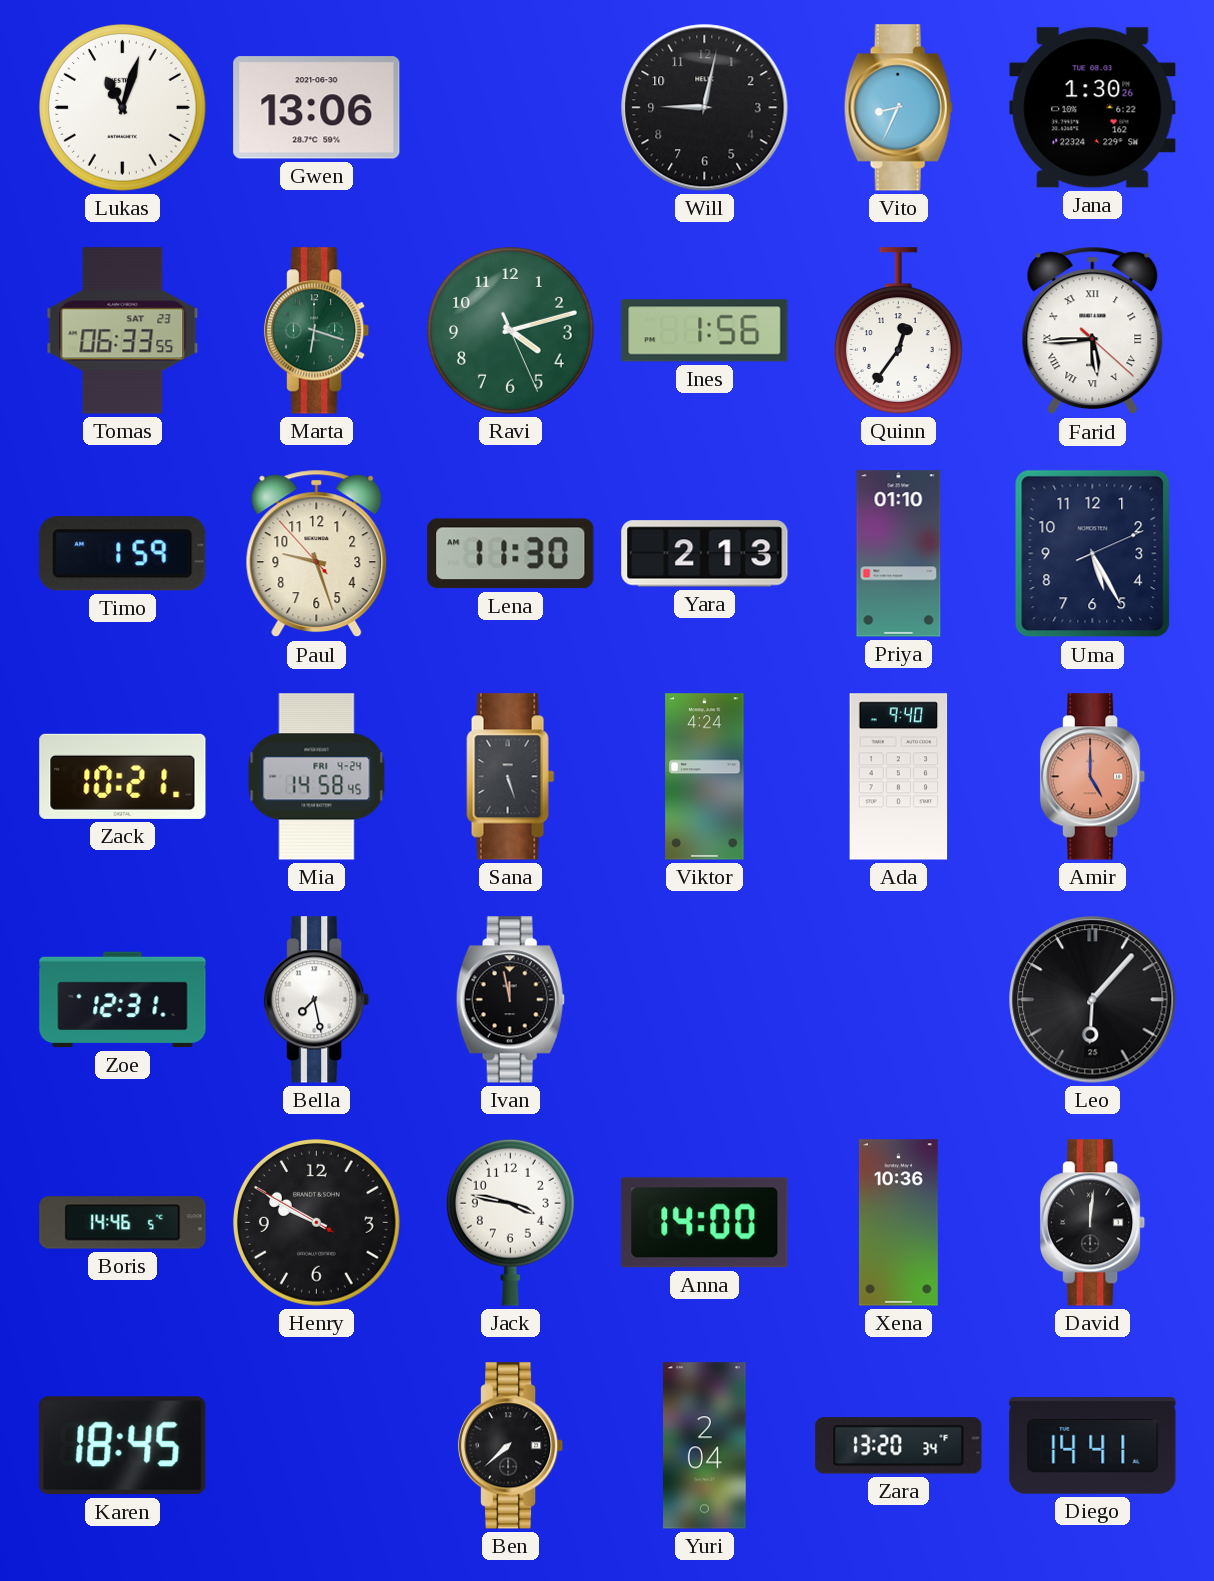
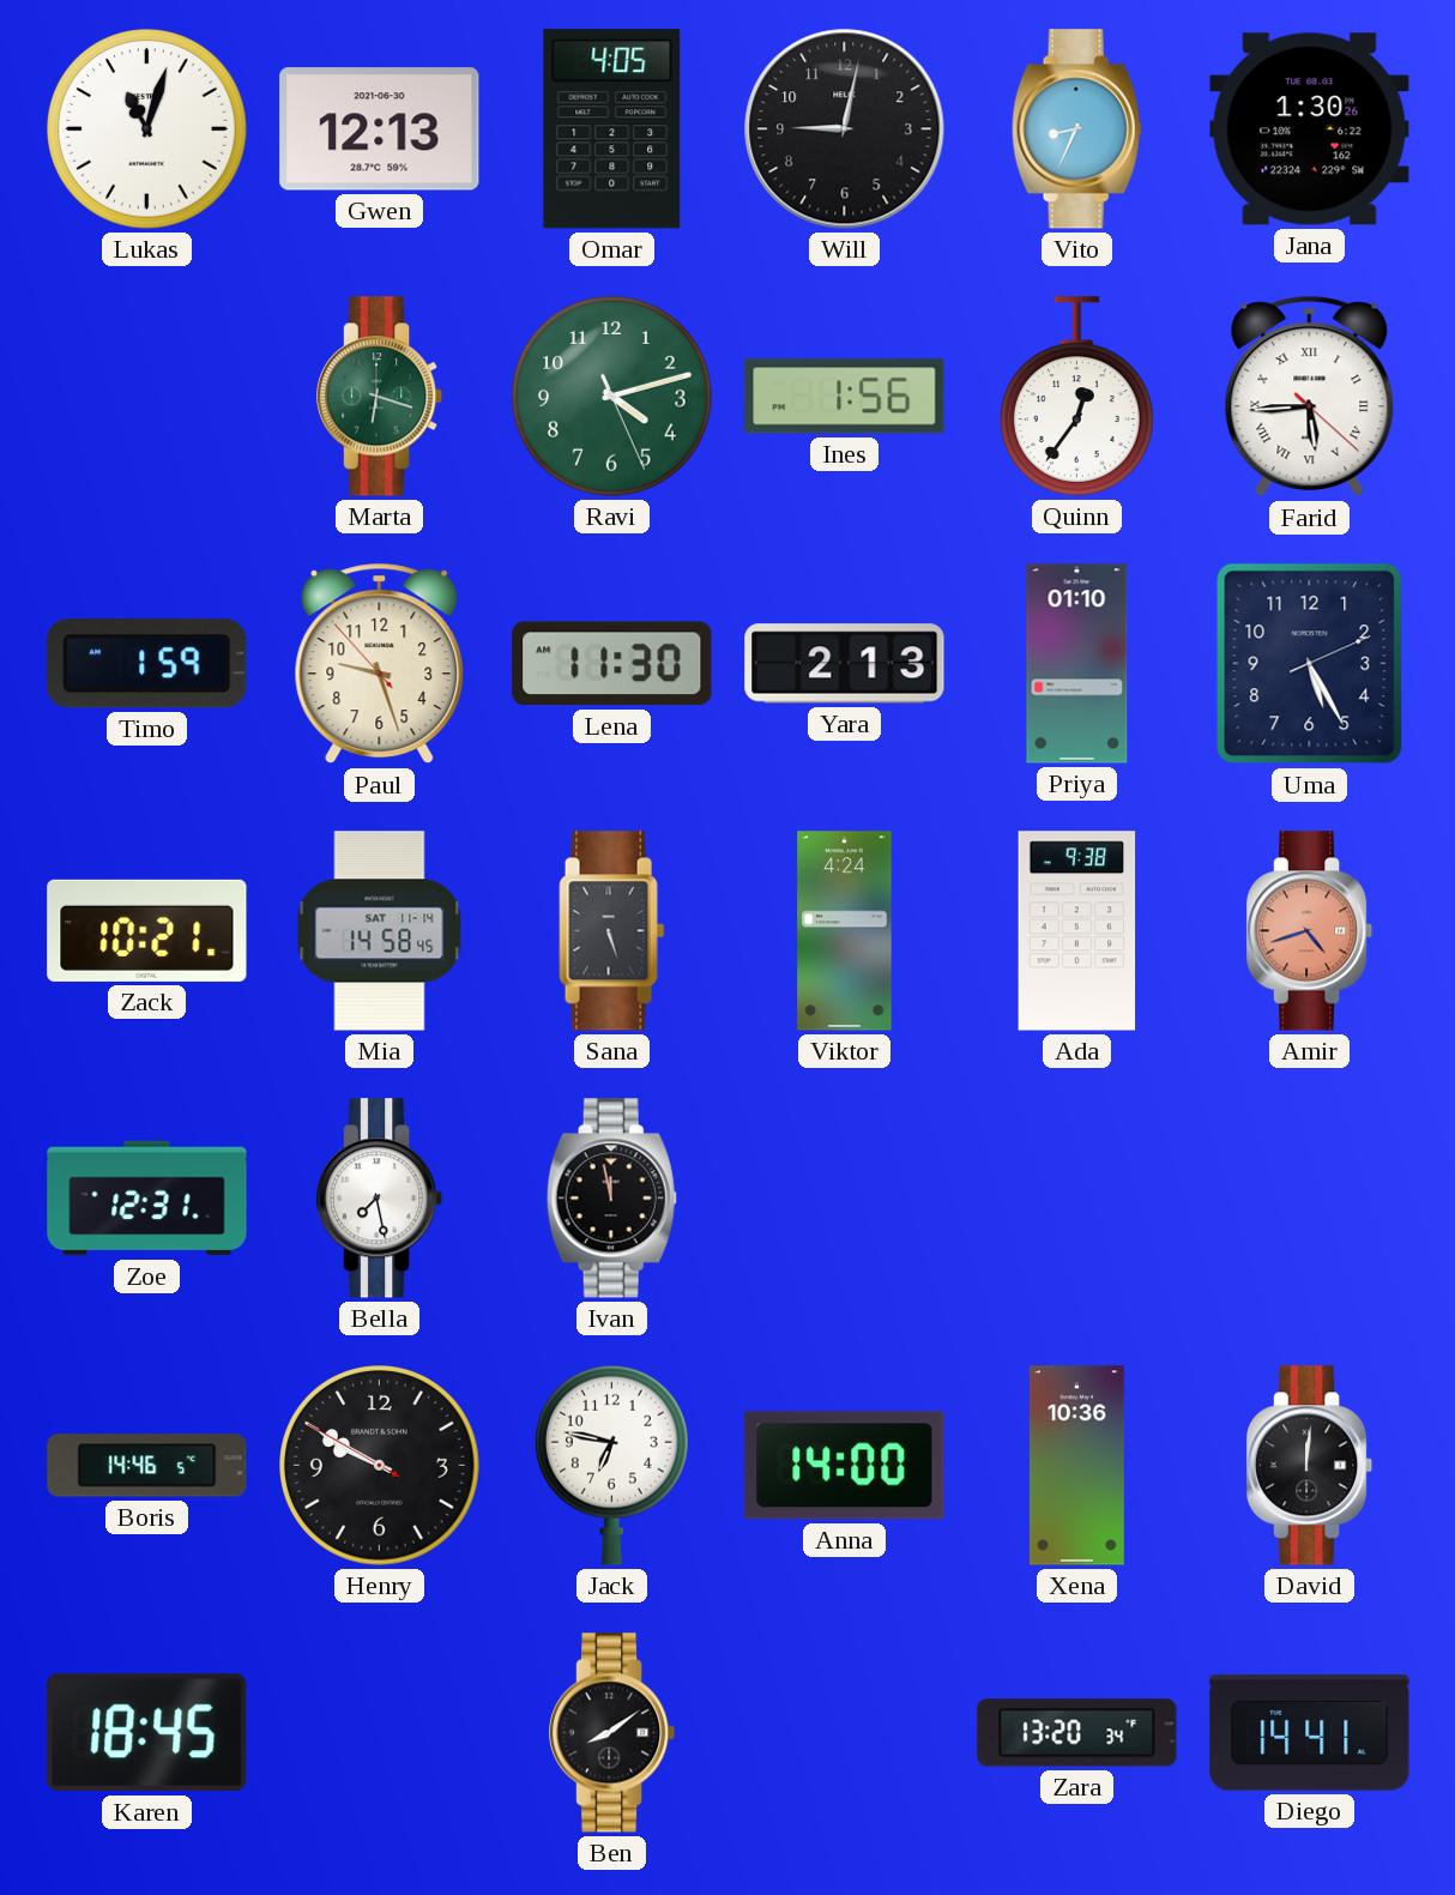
Gwen: 13:06 -> 12:13
Omar: none -> 4:05
Tomas: 06:33 -> none
Mia date: FRI 4-24 -> SAT 11-14
Ada: 9:40 -> 9:38
Amir: 5:00 -> 4:42
Leo: 6:07 -> none
Jack: 3:47 -> 6:47
Ben: 7:38 -> 8:09
Yuri: 2:04 -> none
